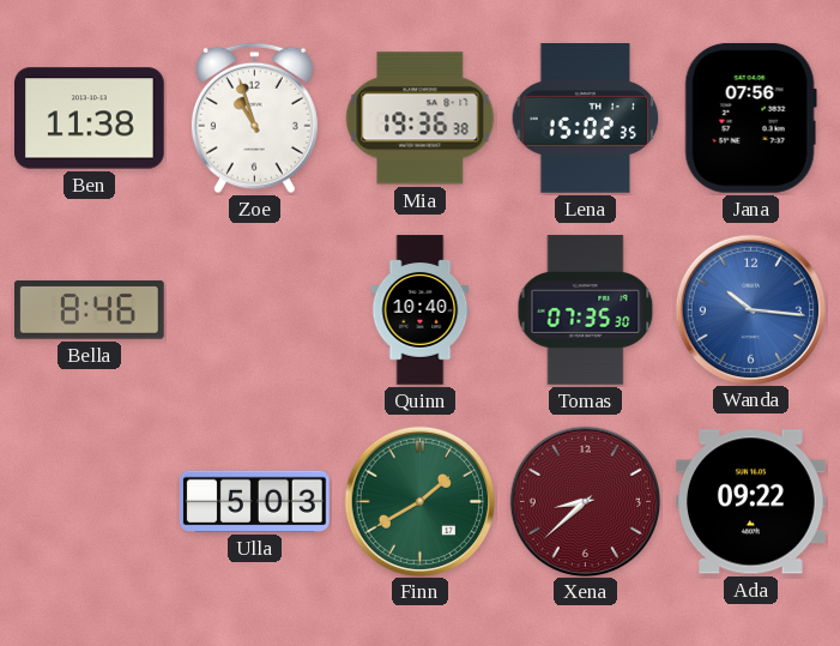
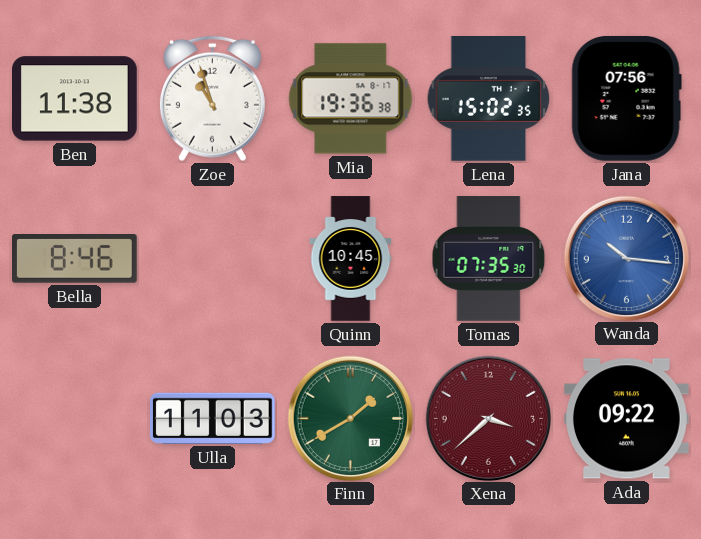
Quinn: 10:40 -> 10:45
Ulla: 5:03 -> 11:03
Xena: 8:38 -> 3:38
